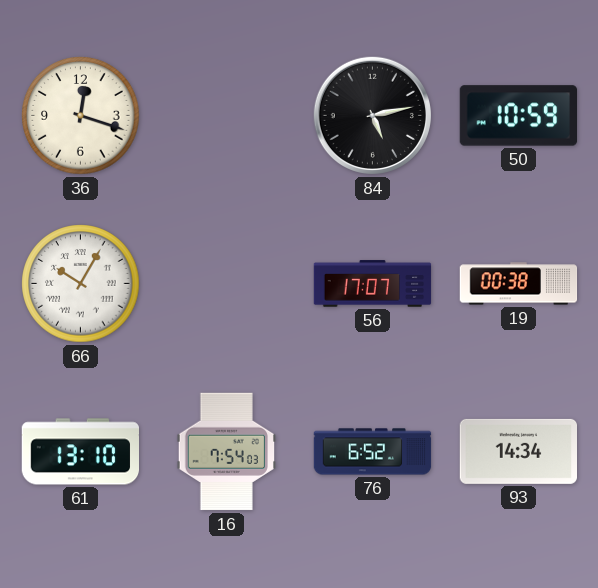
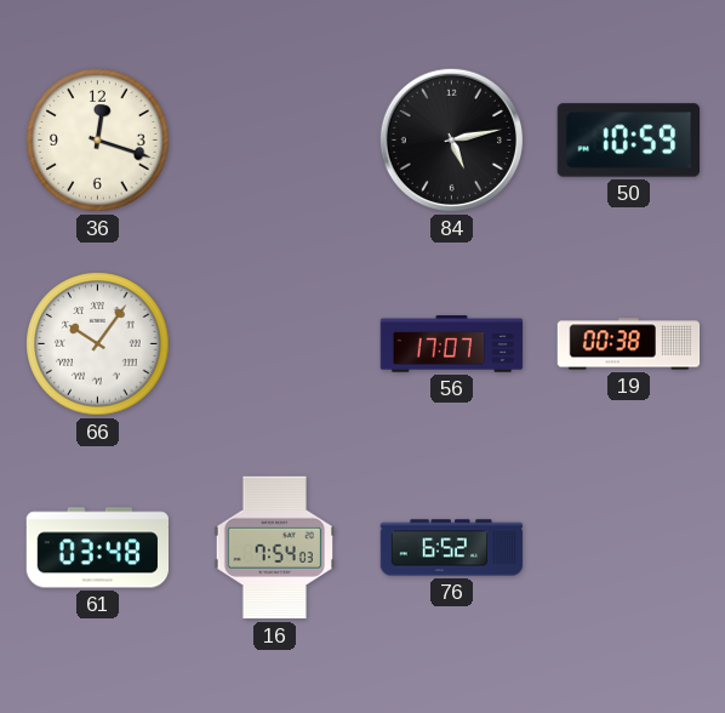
66: 10:05 -> 10:06
61: 13:10 -> 03:48
93: 14:34 -> none
